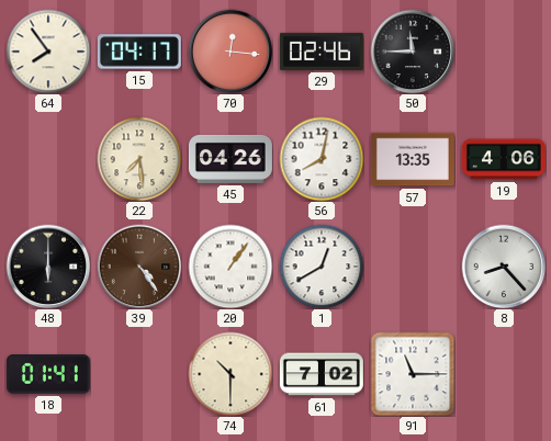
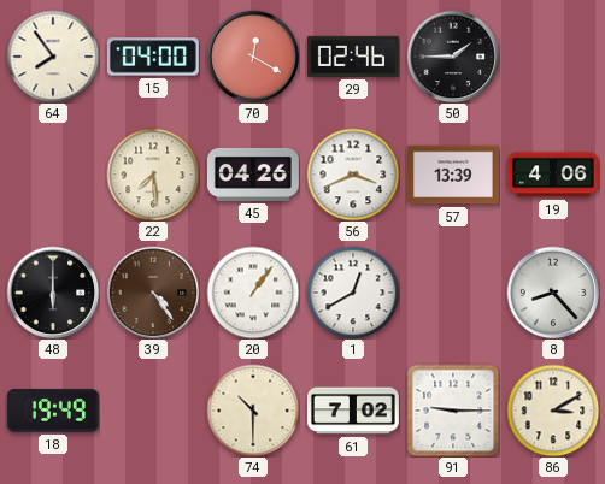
15: 04:17 -> 04:00
70: 12:16 -> 12:20
50: 11:45 -> 1:45
56: 8:02 -> 3:41
57: 13:35 -> 13:39
18: 01:41 -> 19:49
91: 11:15 -> 9:15
86: none -> 3:10
